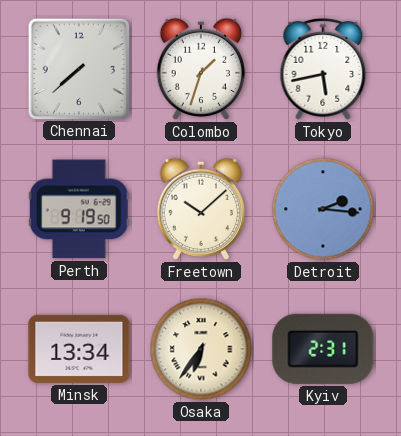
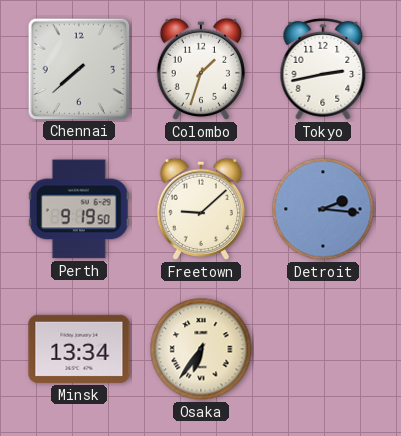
Tokyo: 5:43 -> 2:43
Freetown: 10:08 -> 9:08
Kyiv: 2:31 -> none
